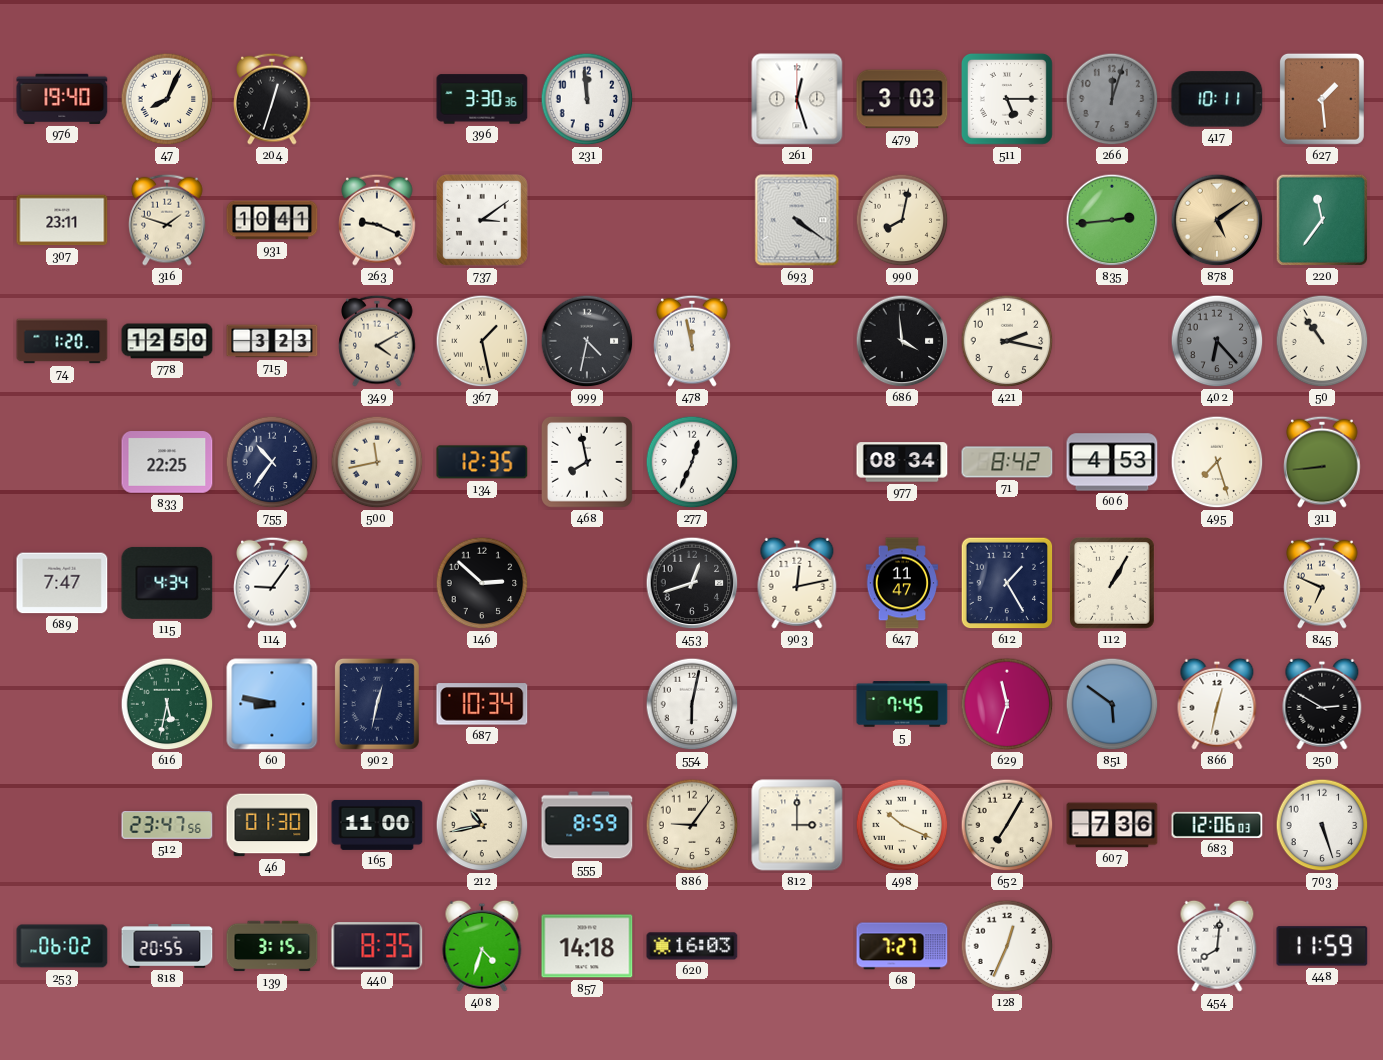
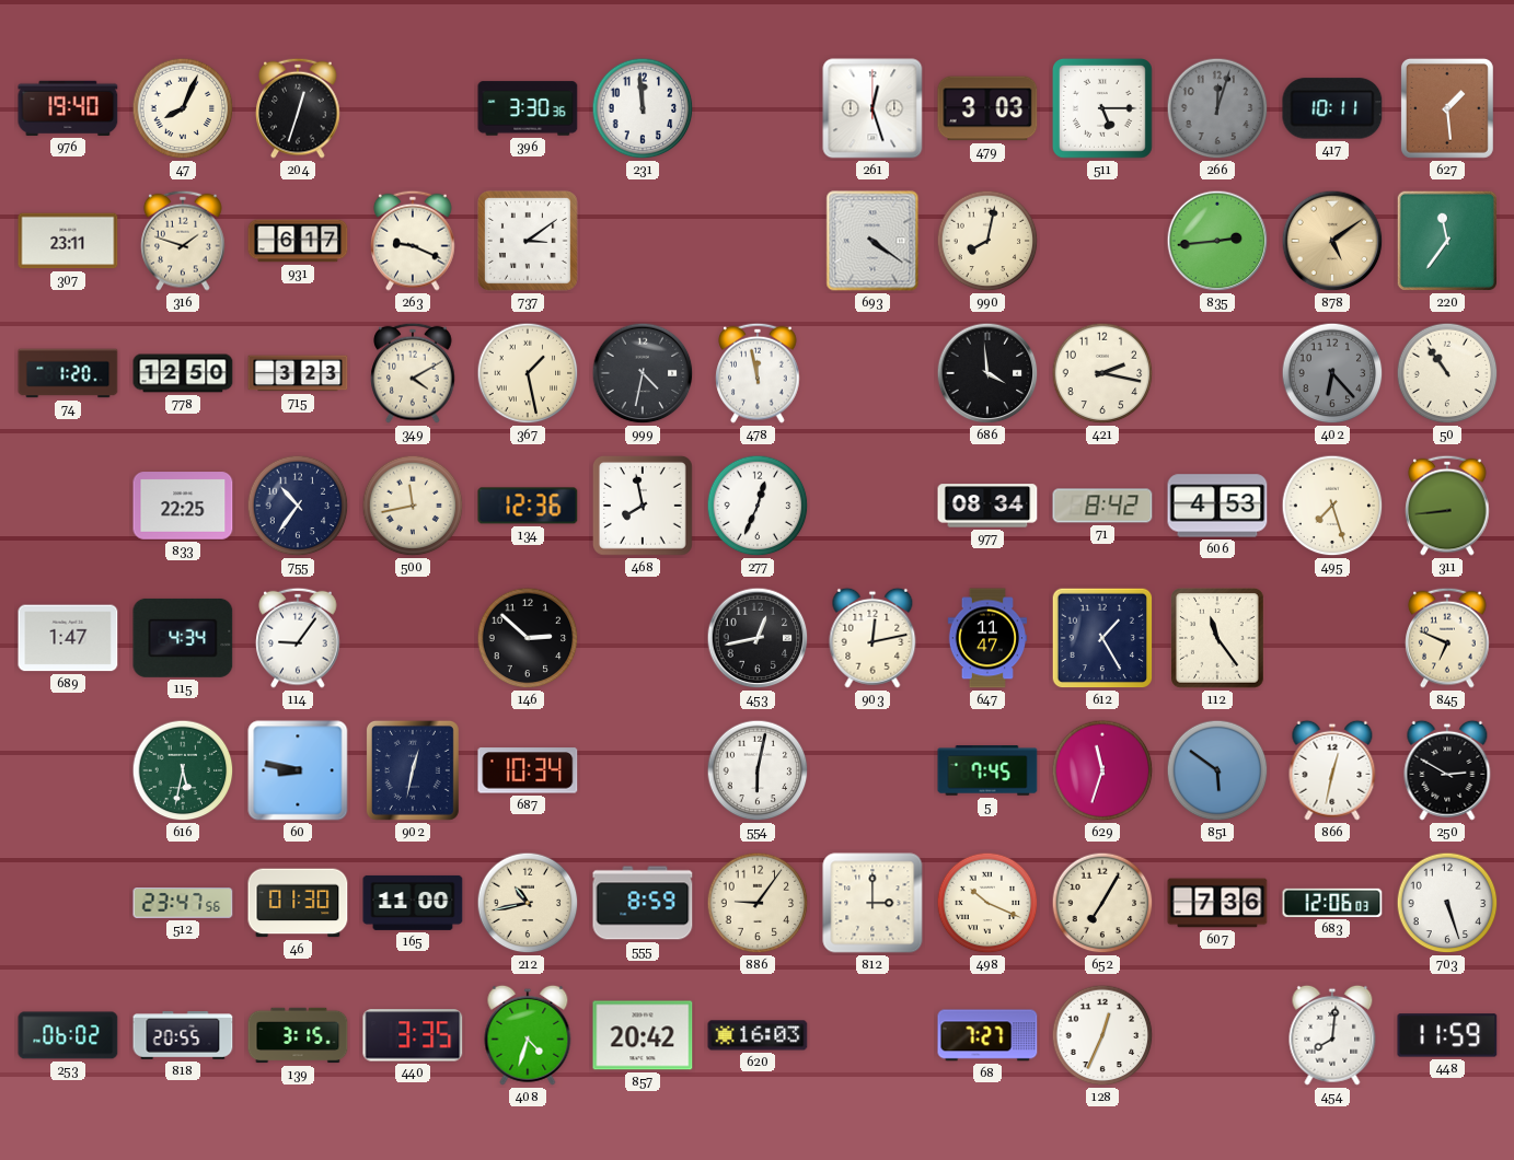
931: 10:41 -> 6:17
134: 12:35 -> 12:36
689: 7:47 -> 1:47
453: 12:42 -> 12:43
112: 1:05 -> 11:24
440: 8:35 -> 3:35
857: 14:18 -> 20:42
